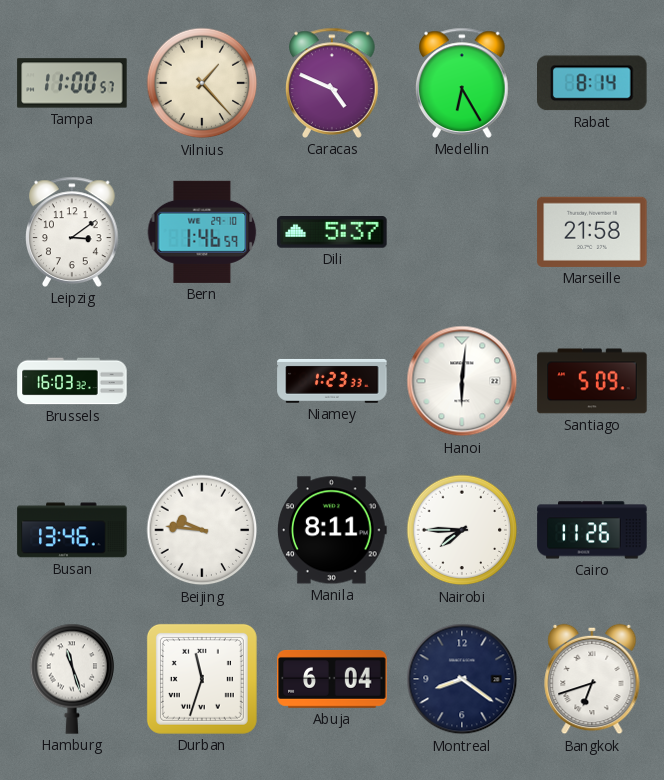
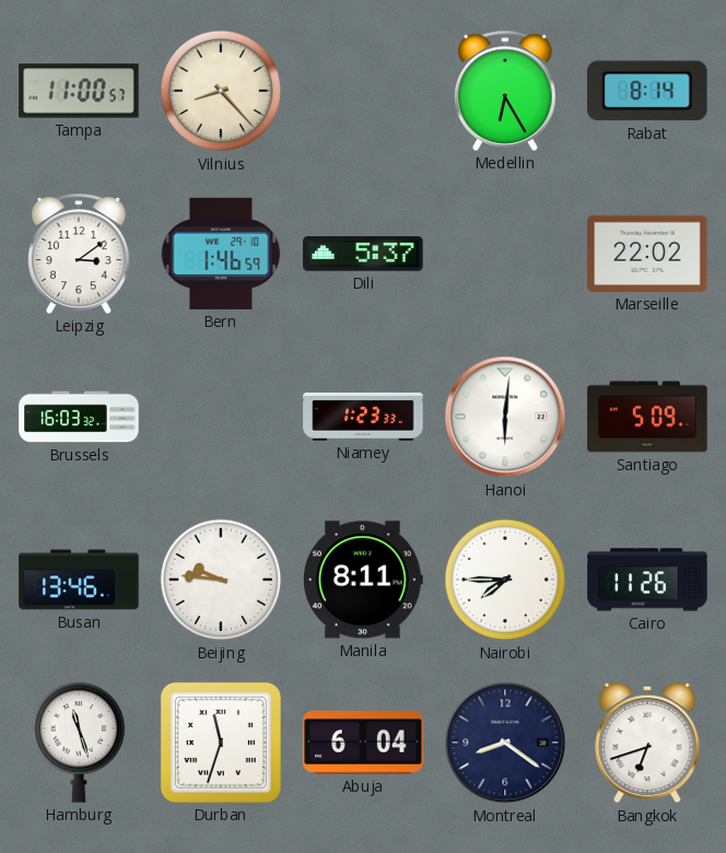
Vilnius: 1:23 -> 8:23
Caracas: 4:49 -> none
Marseille: 21:58 -> 22:02
